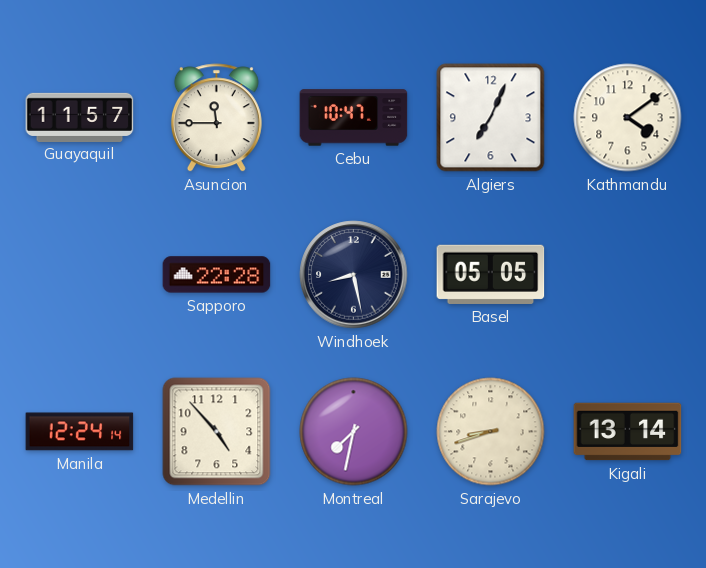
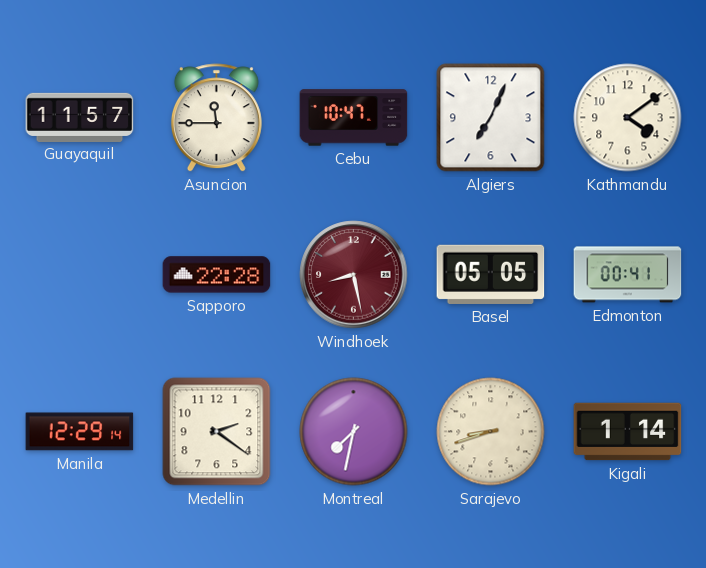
Windhoek dial: navy -> burgundy
Edmonton: none -> 00:41
Manila: 12:24 -> 12:29
Medellin: 4:53 -> 2:21
Kigali: 13:14 -> 1:14
